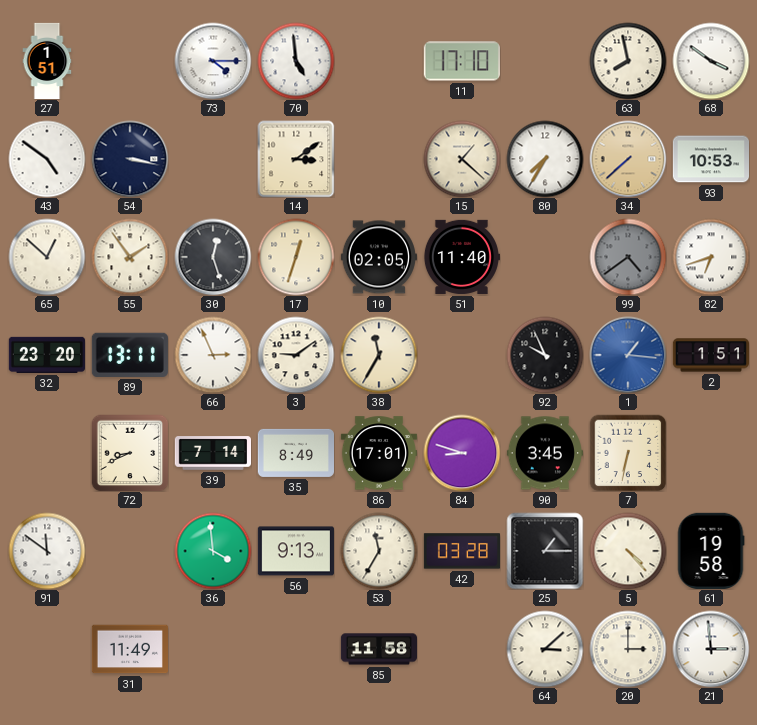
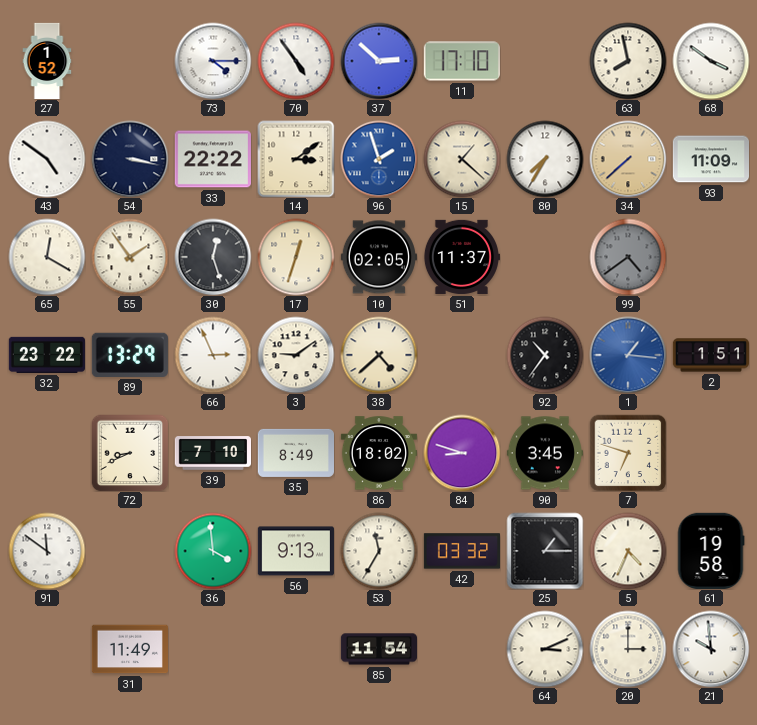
27: 1:51 -> 1:52
70: 4:59 -> 4:54
37: none -> 2:52
33: none -> 22:22
96: none -> 1:57
93: 10:53 -> 11:09
65: 12:52 -> 12:20
51: 11:40 -> 11:37
82: 6:42 -> none
32: 23:20 -> 23:22
89: 13:11 -> 13:29
38: 11:35 -> 4:38
92: 9:56 -> 10:36
39: 7:14 -> 7:10
86: 17:01 -> 18:02
7: 6:32 -> 6:48
42: 03:28 -> 03:32
5: 4:23 -> 4:34
85: 11:58 -> 11:54
64: 3:08 -> 3:11
21: 2:59 -> 9:59
